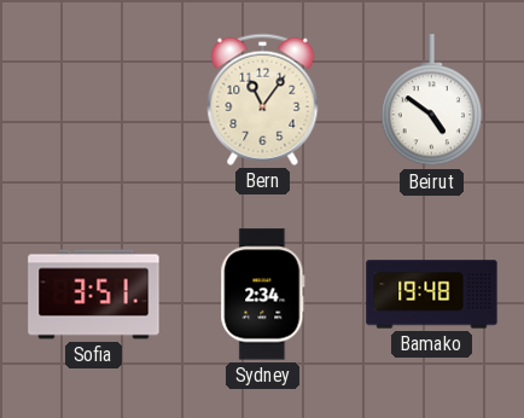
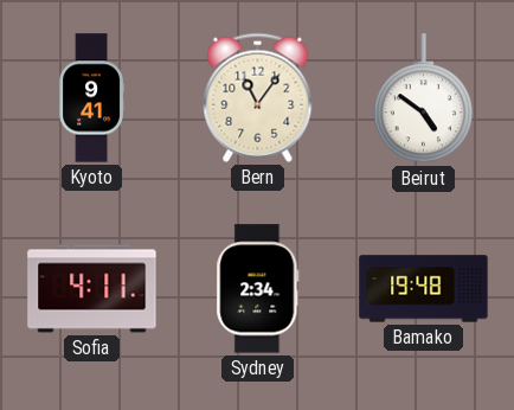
Kyoto: none -> 9:41
Sofia: 3:51 -> 4:11
